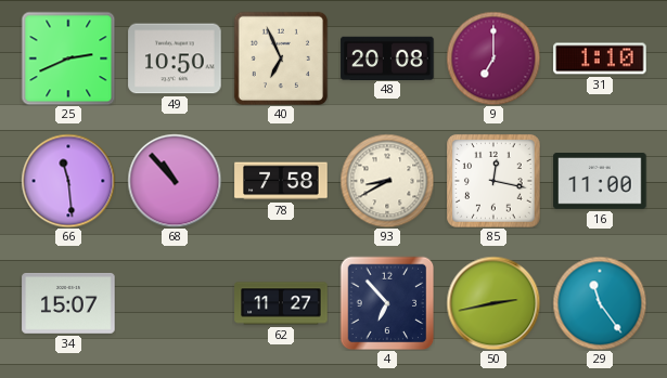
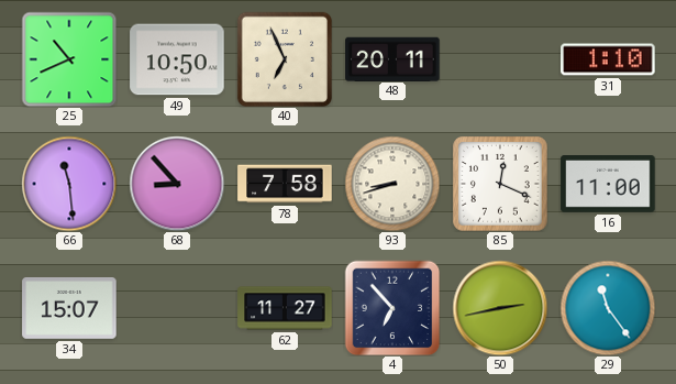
25: 2:41 -> 10:41
48: 20:08 -> 20:11
9: 7:00 -> none
68: 10:53 -> 8:53
93: 8:40 -> 8:42
85: 12:17 -> 12:19
